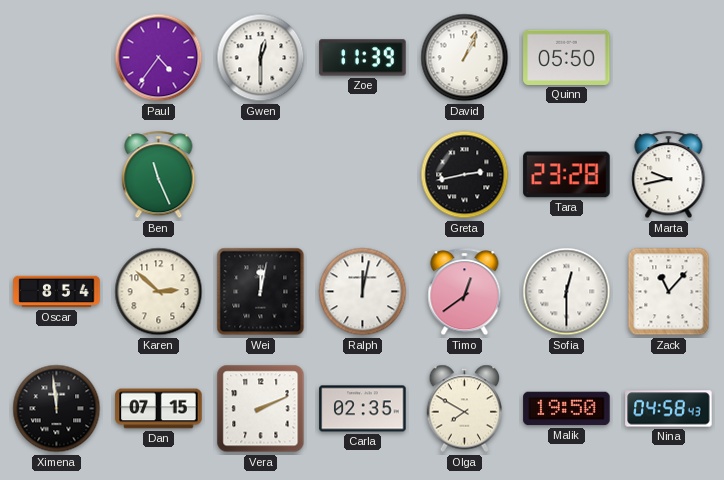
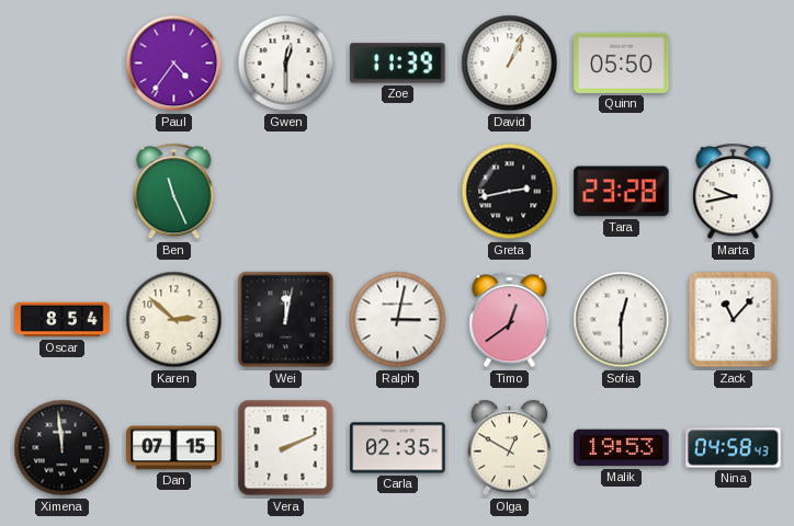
Ralph: 12:02 -> 3:02
Olga: 7:50 -> 12:50
Malik: 19:50 -> 19:53
